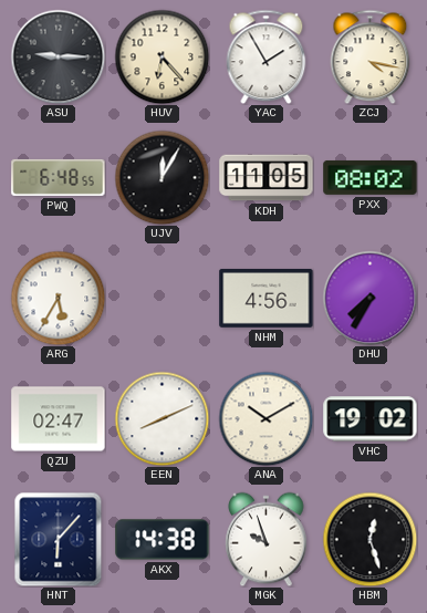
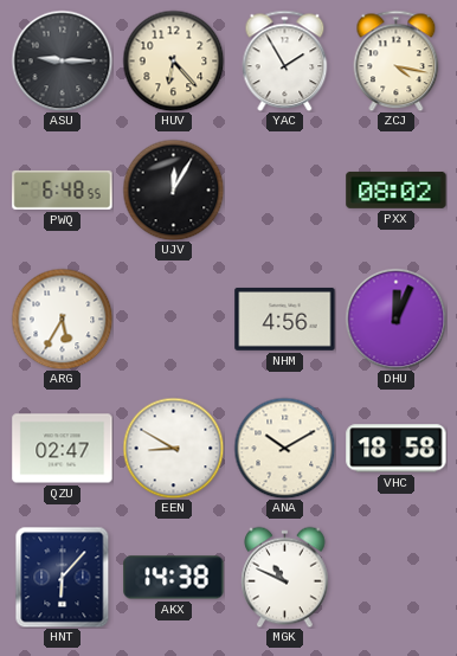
KDH: 11:05 -> none
DHU: 7:35 -> 12:04
EEN: 8:11 -> 8:50
VHC: 19:02 -> 18:58
MGK: 9:57 -> 10:49
HBM: 12:27 -> none
